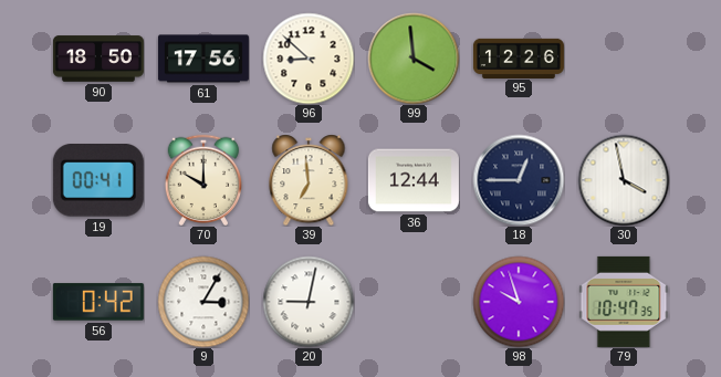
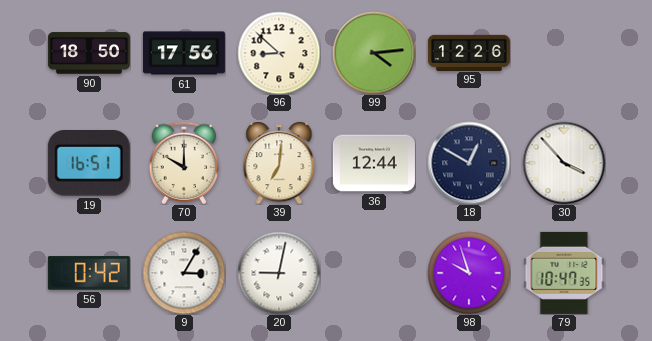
99: 3:59 -> 4:14
19: 00:41 -> 16:51
39: 6:59 -> 7:01
18: 12:45 -> 12:50
30: 3:58 -> 3:53
